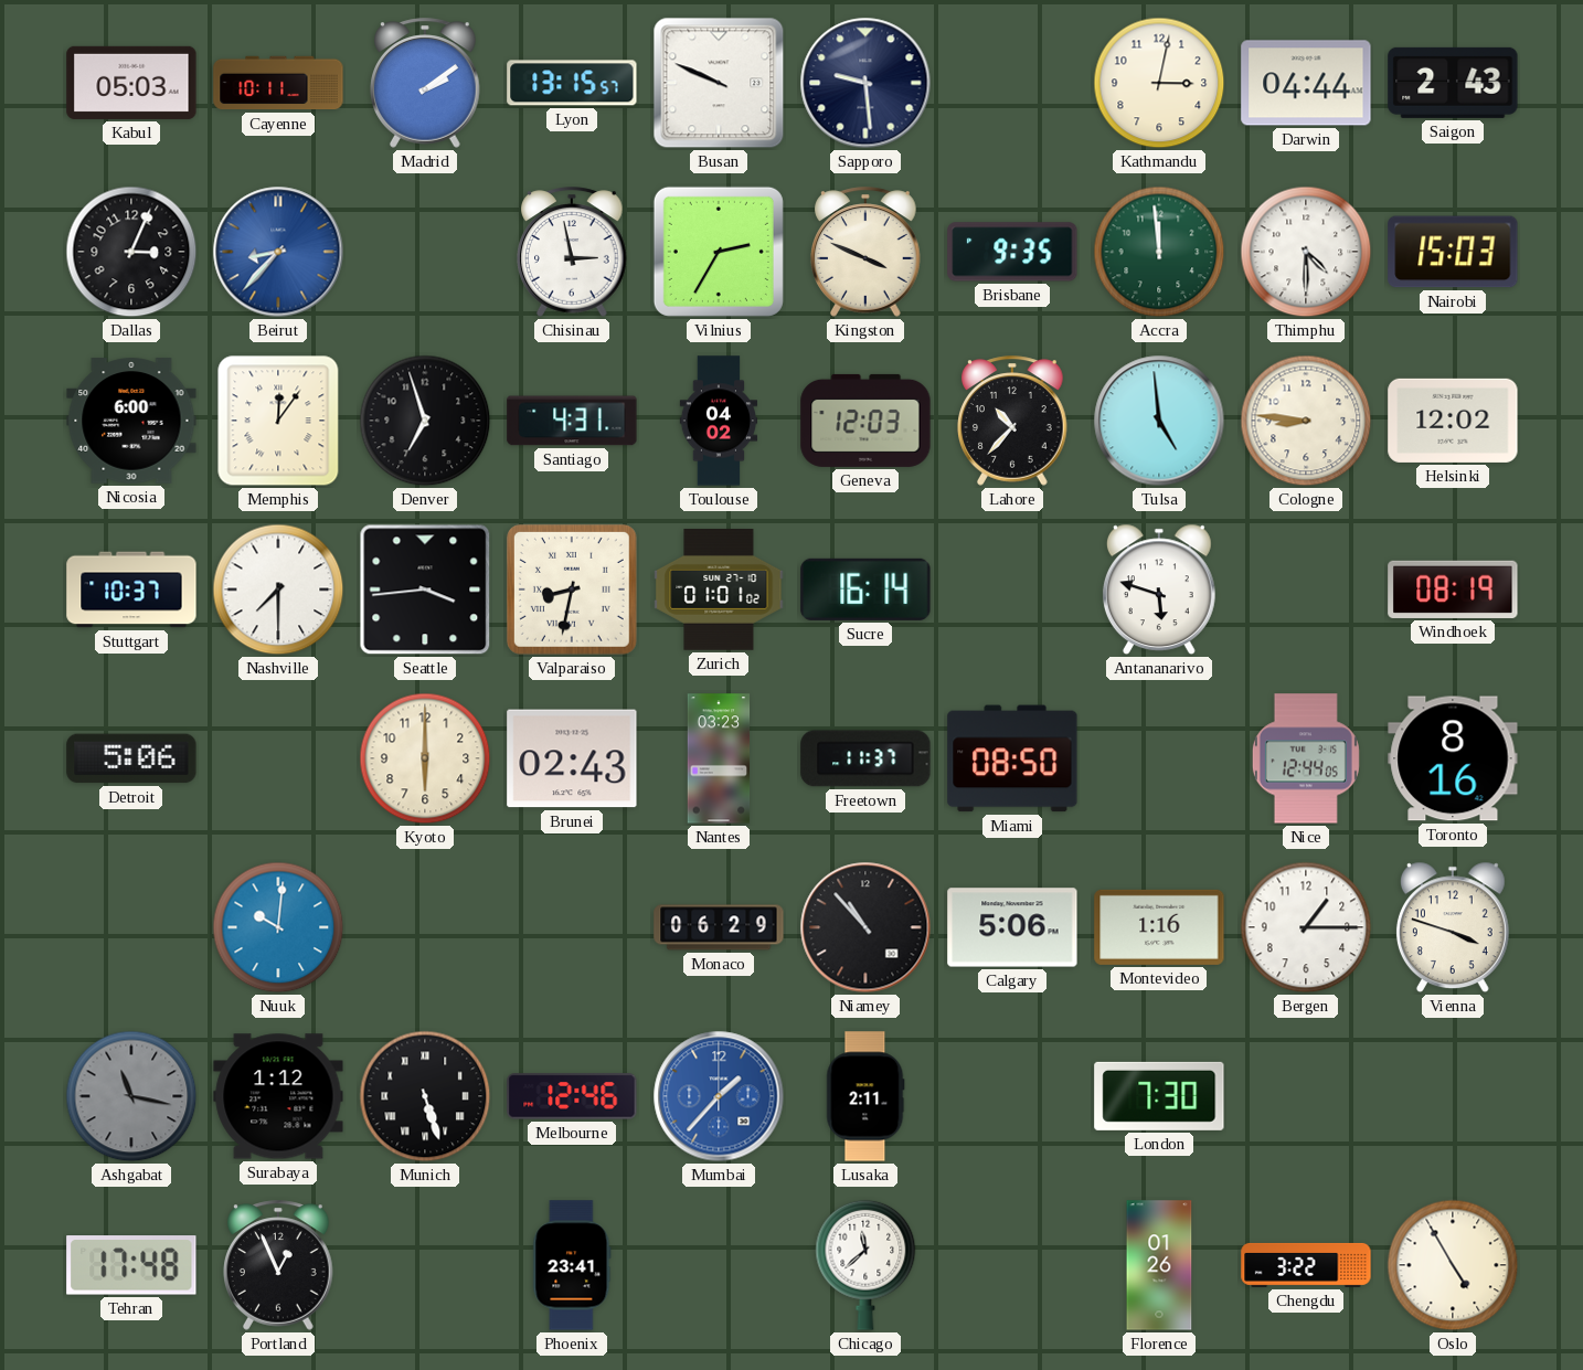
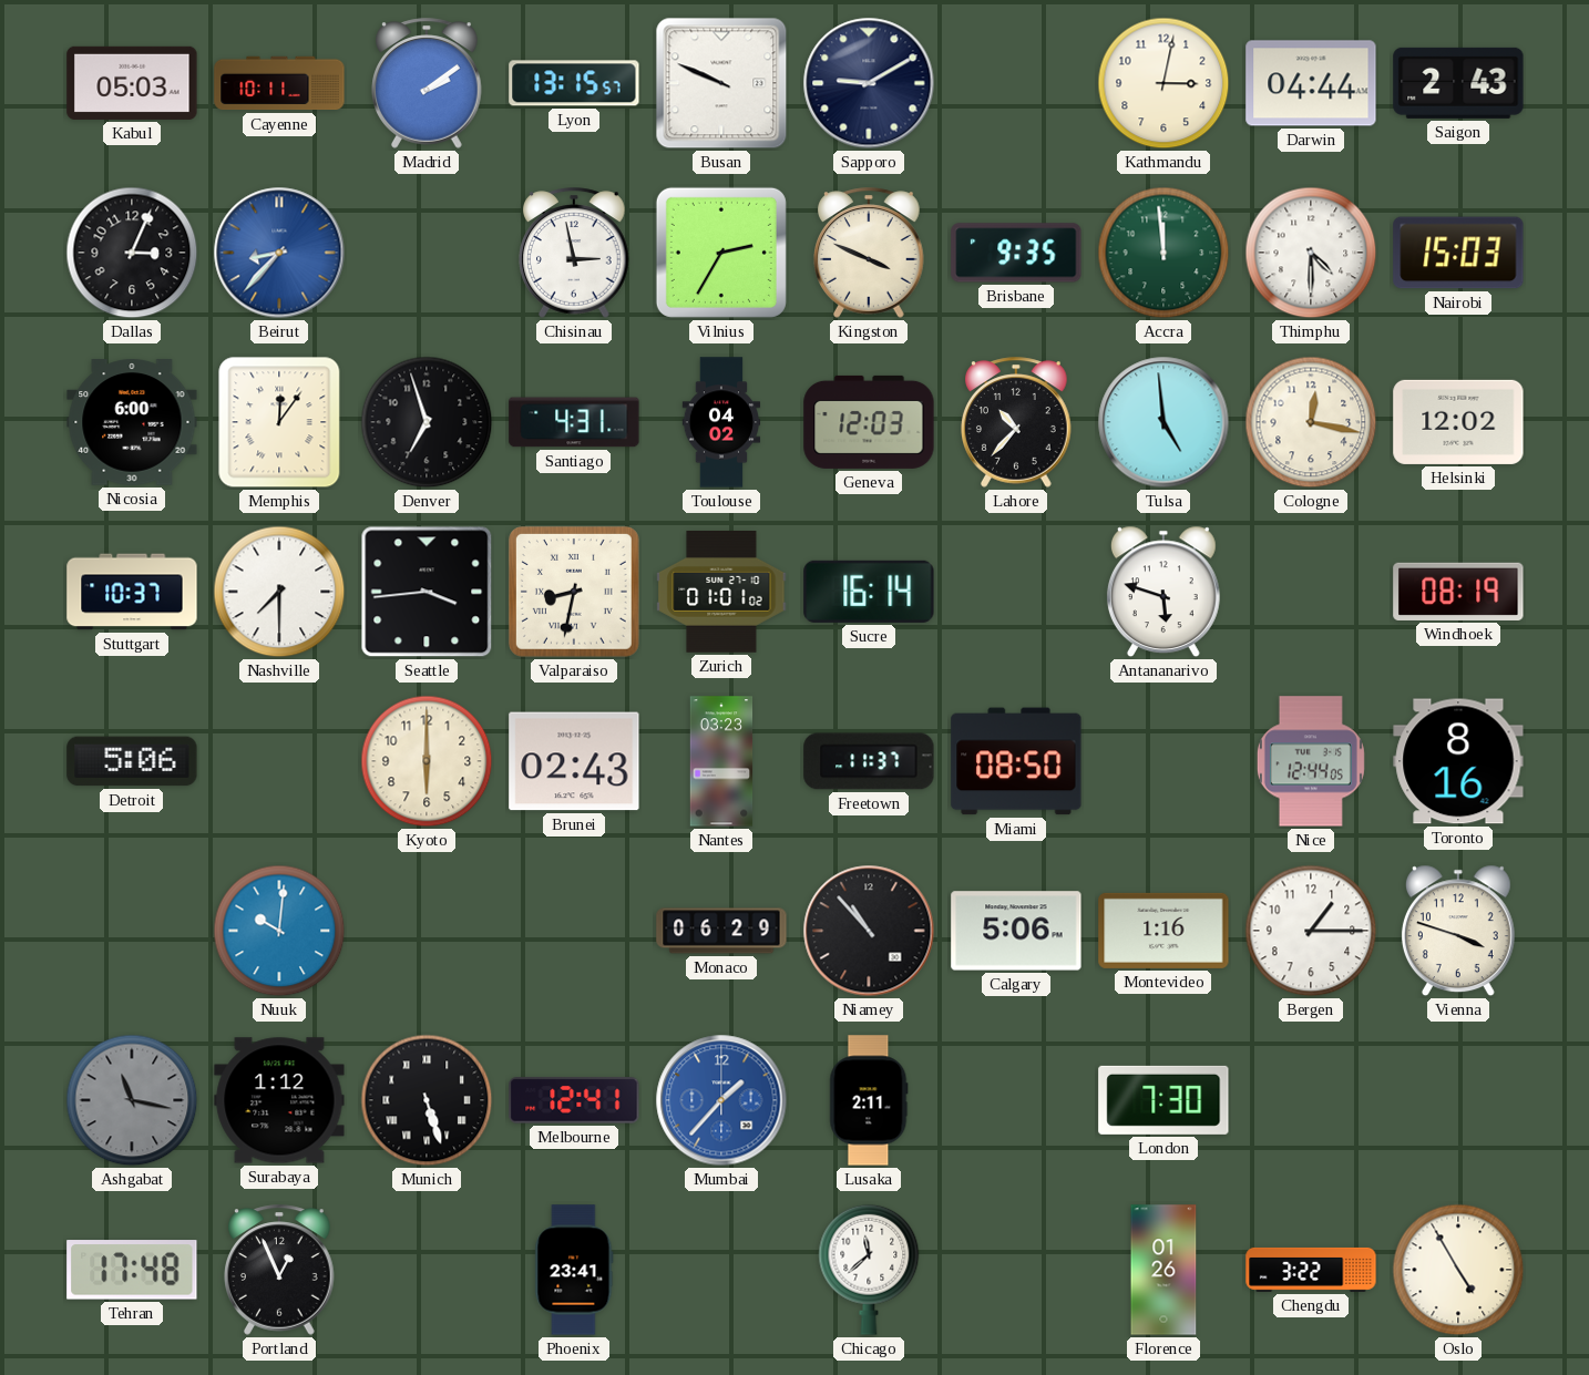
Sapporo: 9:29 -> 9:10
Cologne: 8:46 -> 12:17
Melbourne: 12:46 -> 12:41
